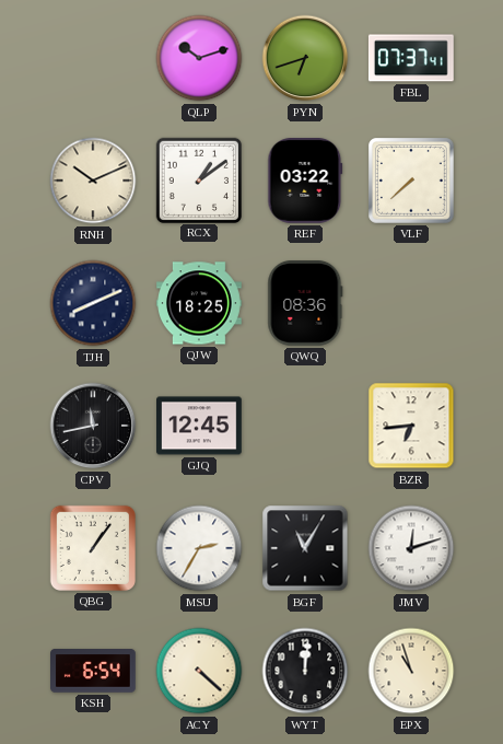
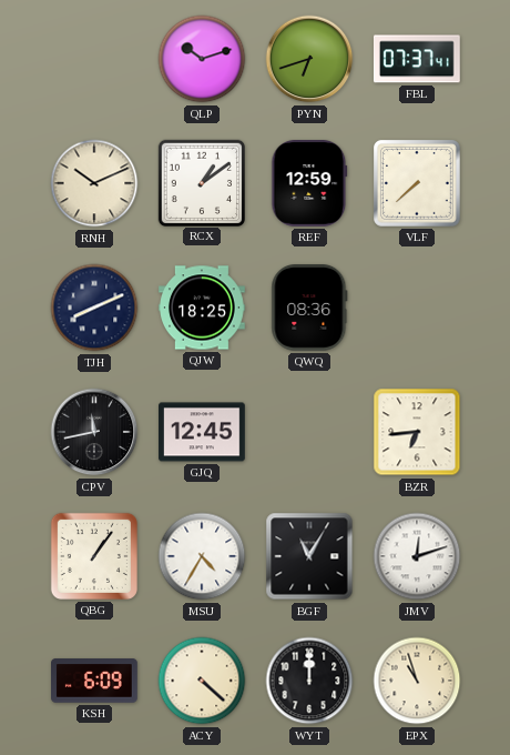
REF: 03:22 -> 12:59
MSU: 2:35 -> 4:35
KSH: 6:54 -> 6:09
WYT: 12:01 -> 12:00
